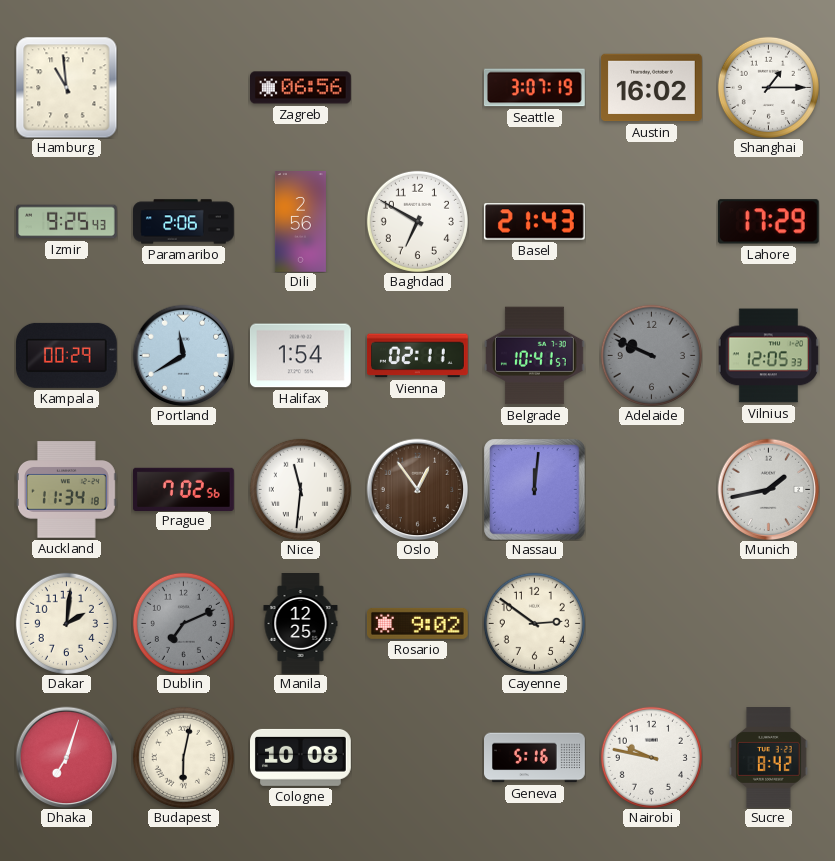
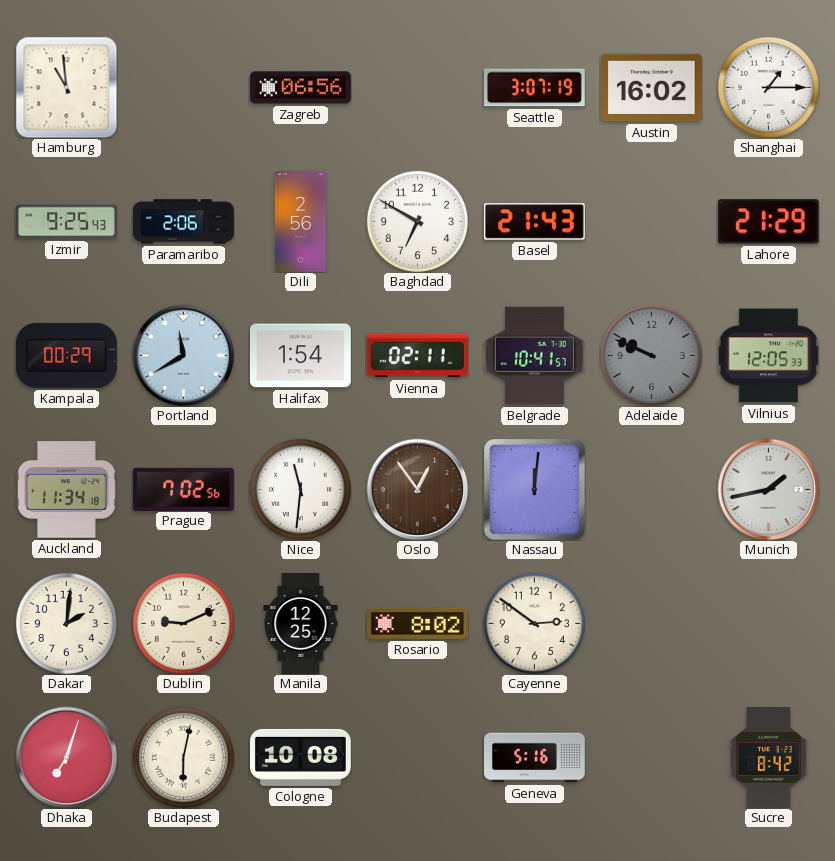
Lahore: 17:29 -> 21:29
Dublin: 7:11 -> 9:11
Dublin dial: grey -> cream
Rosario: 9:02 -> 8:02
Nairobi: 9:47 -> none
